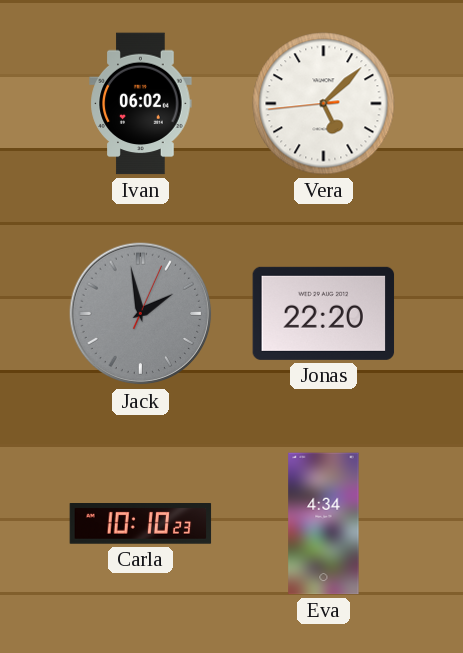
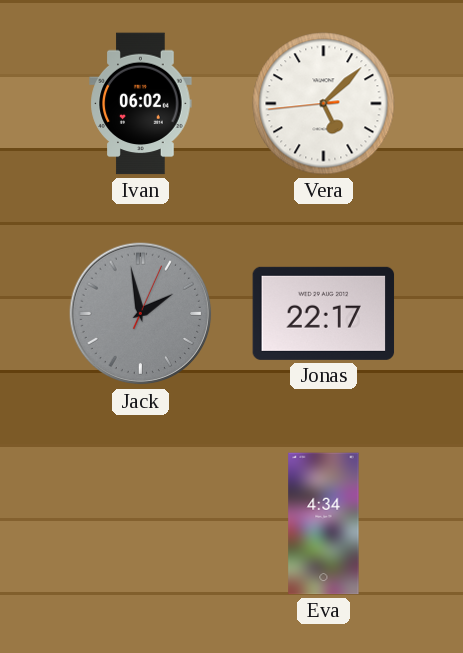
Jonas: 22:20 -> 22:17
Carla: 10:10 -> none
